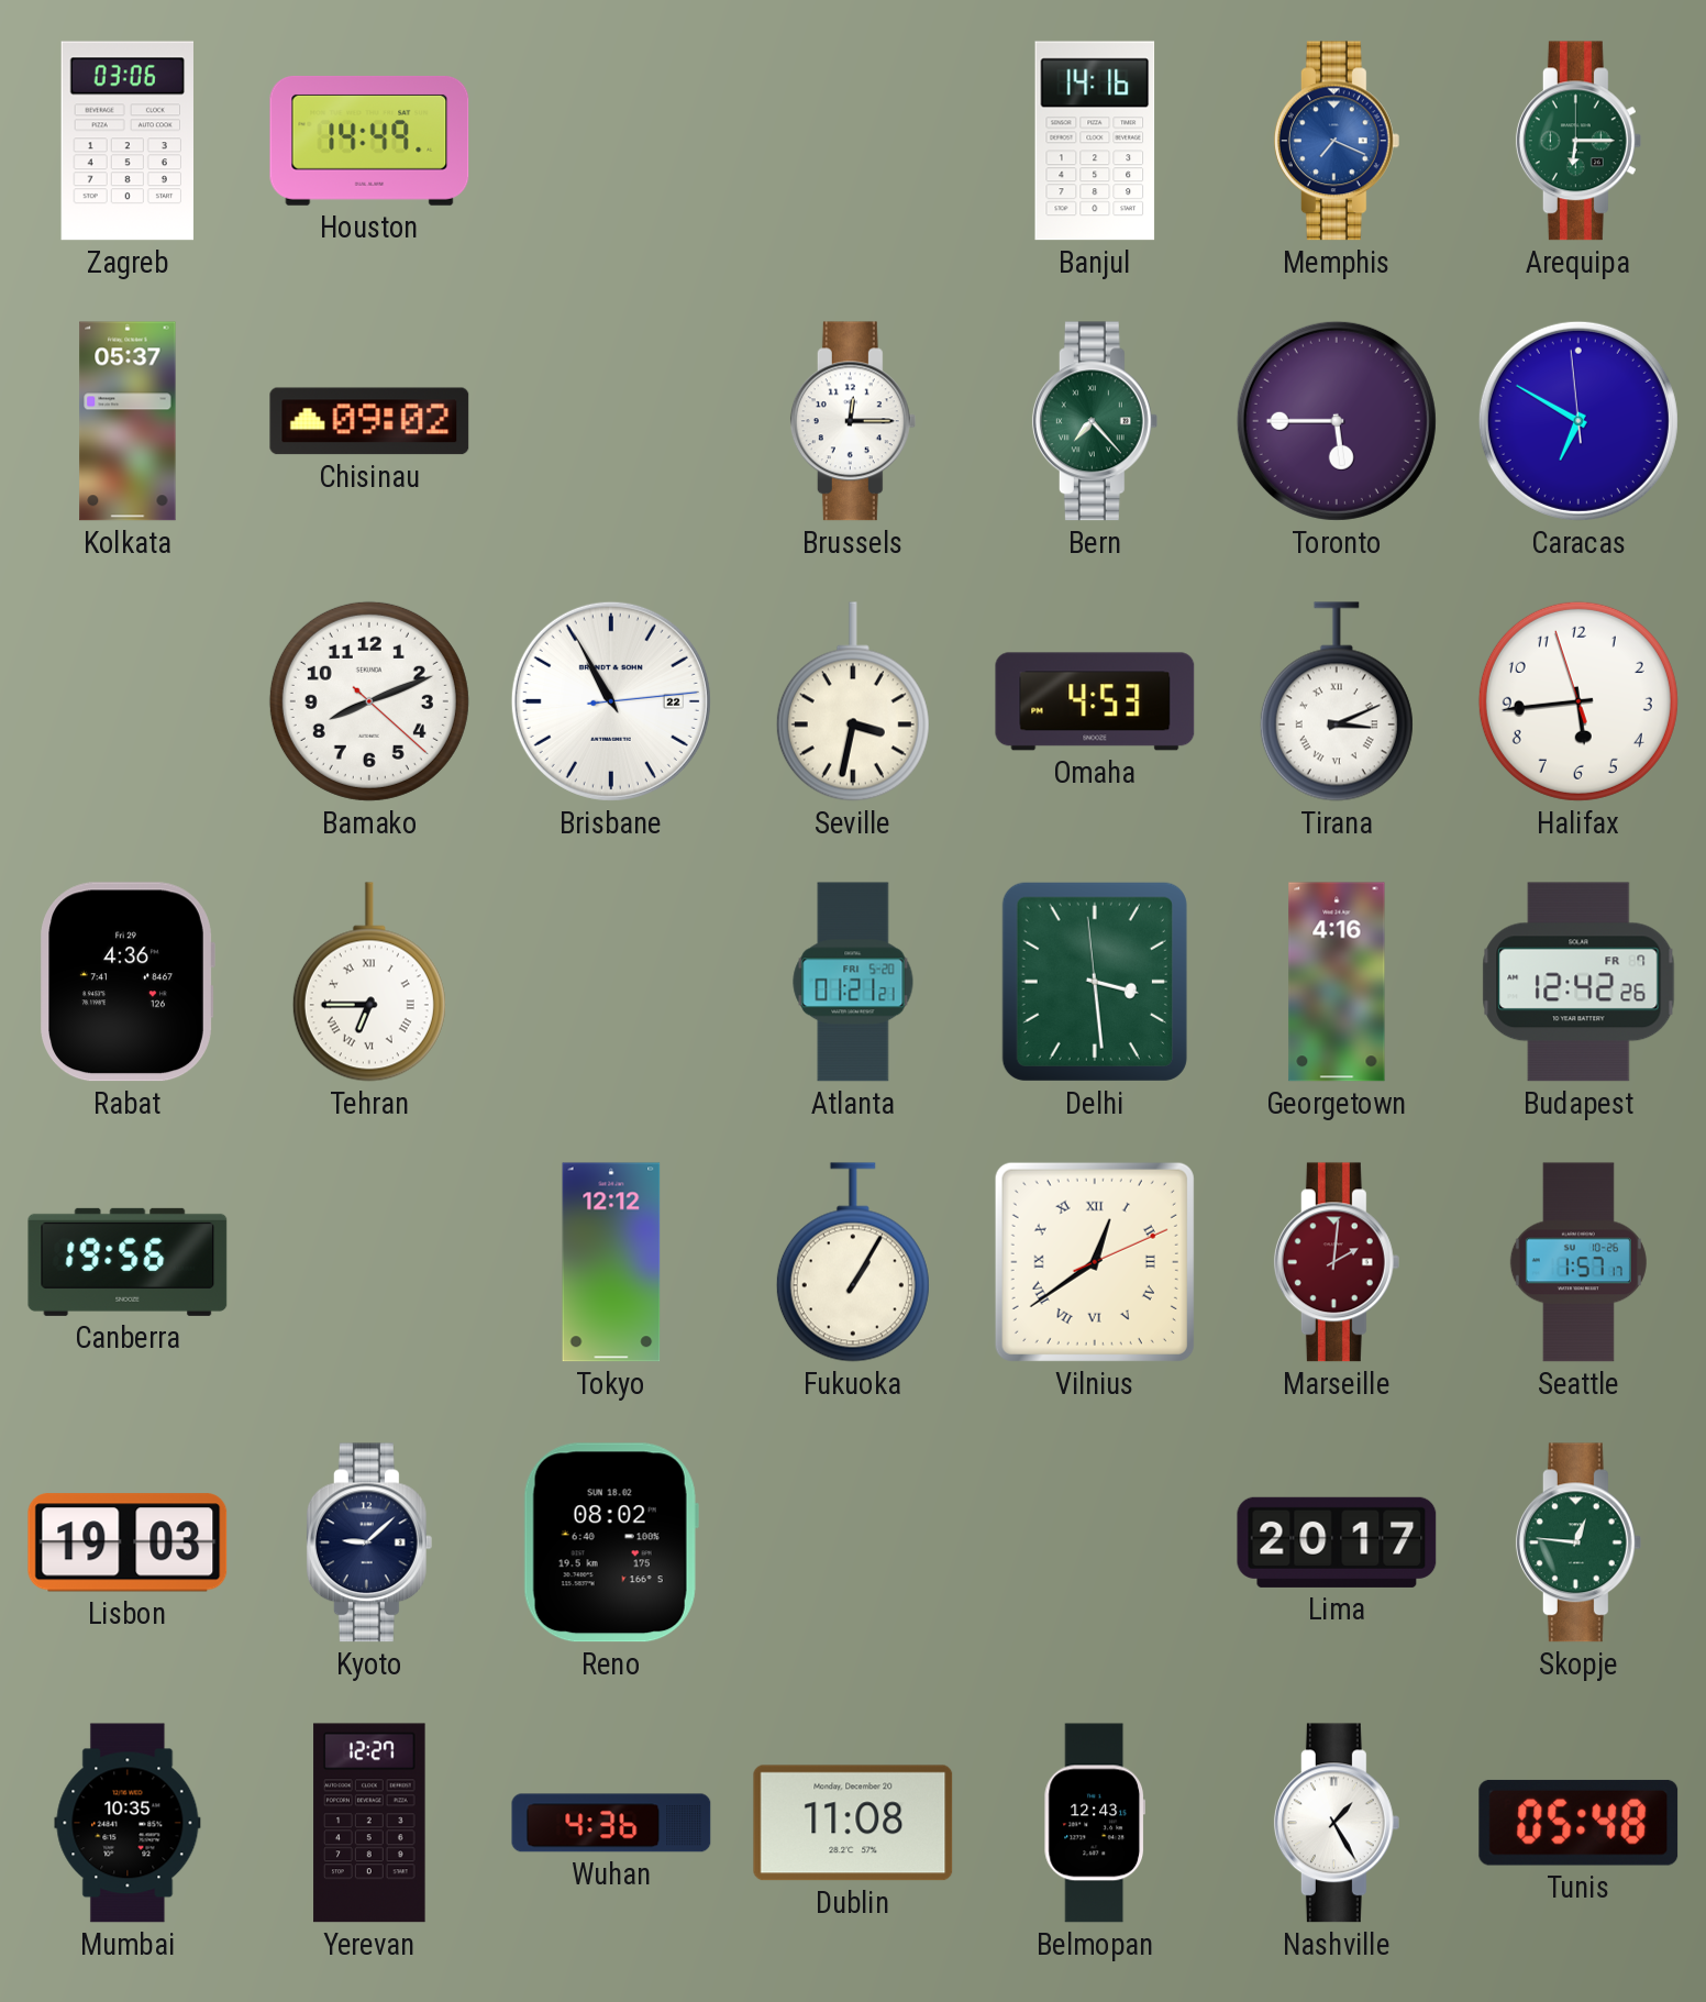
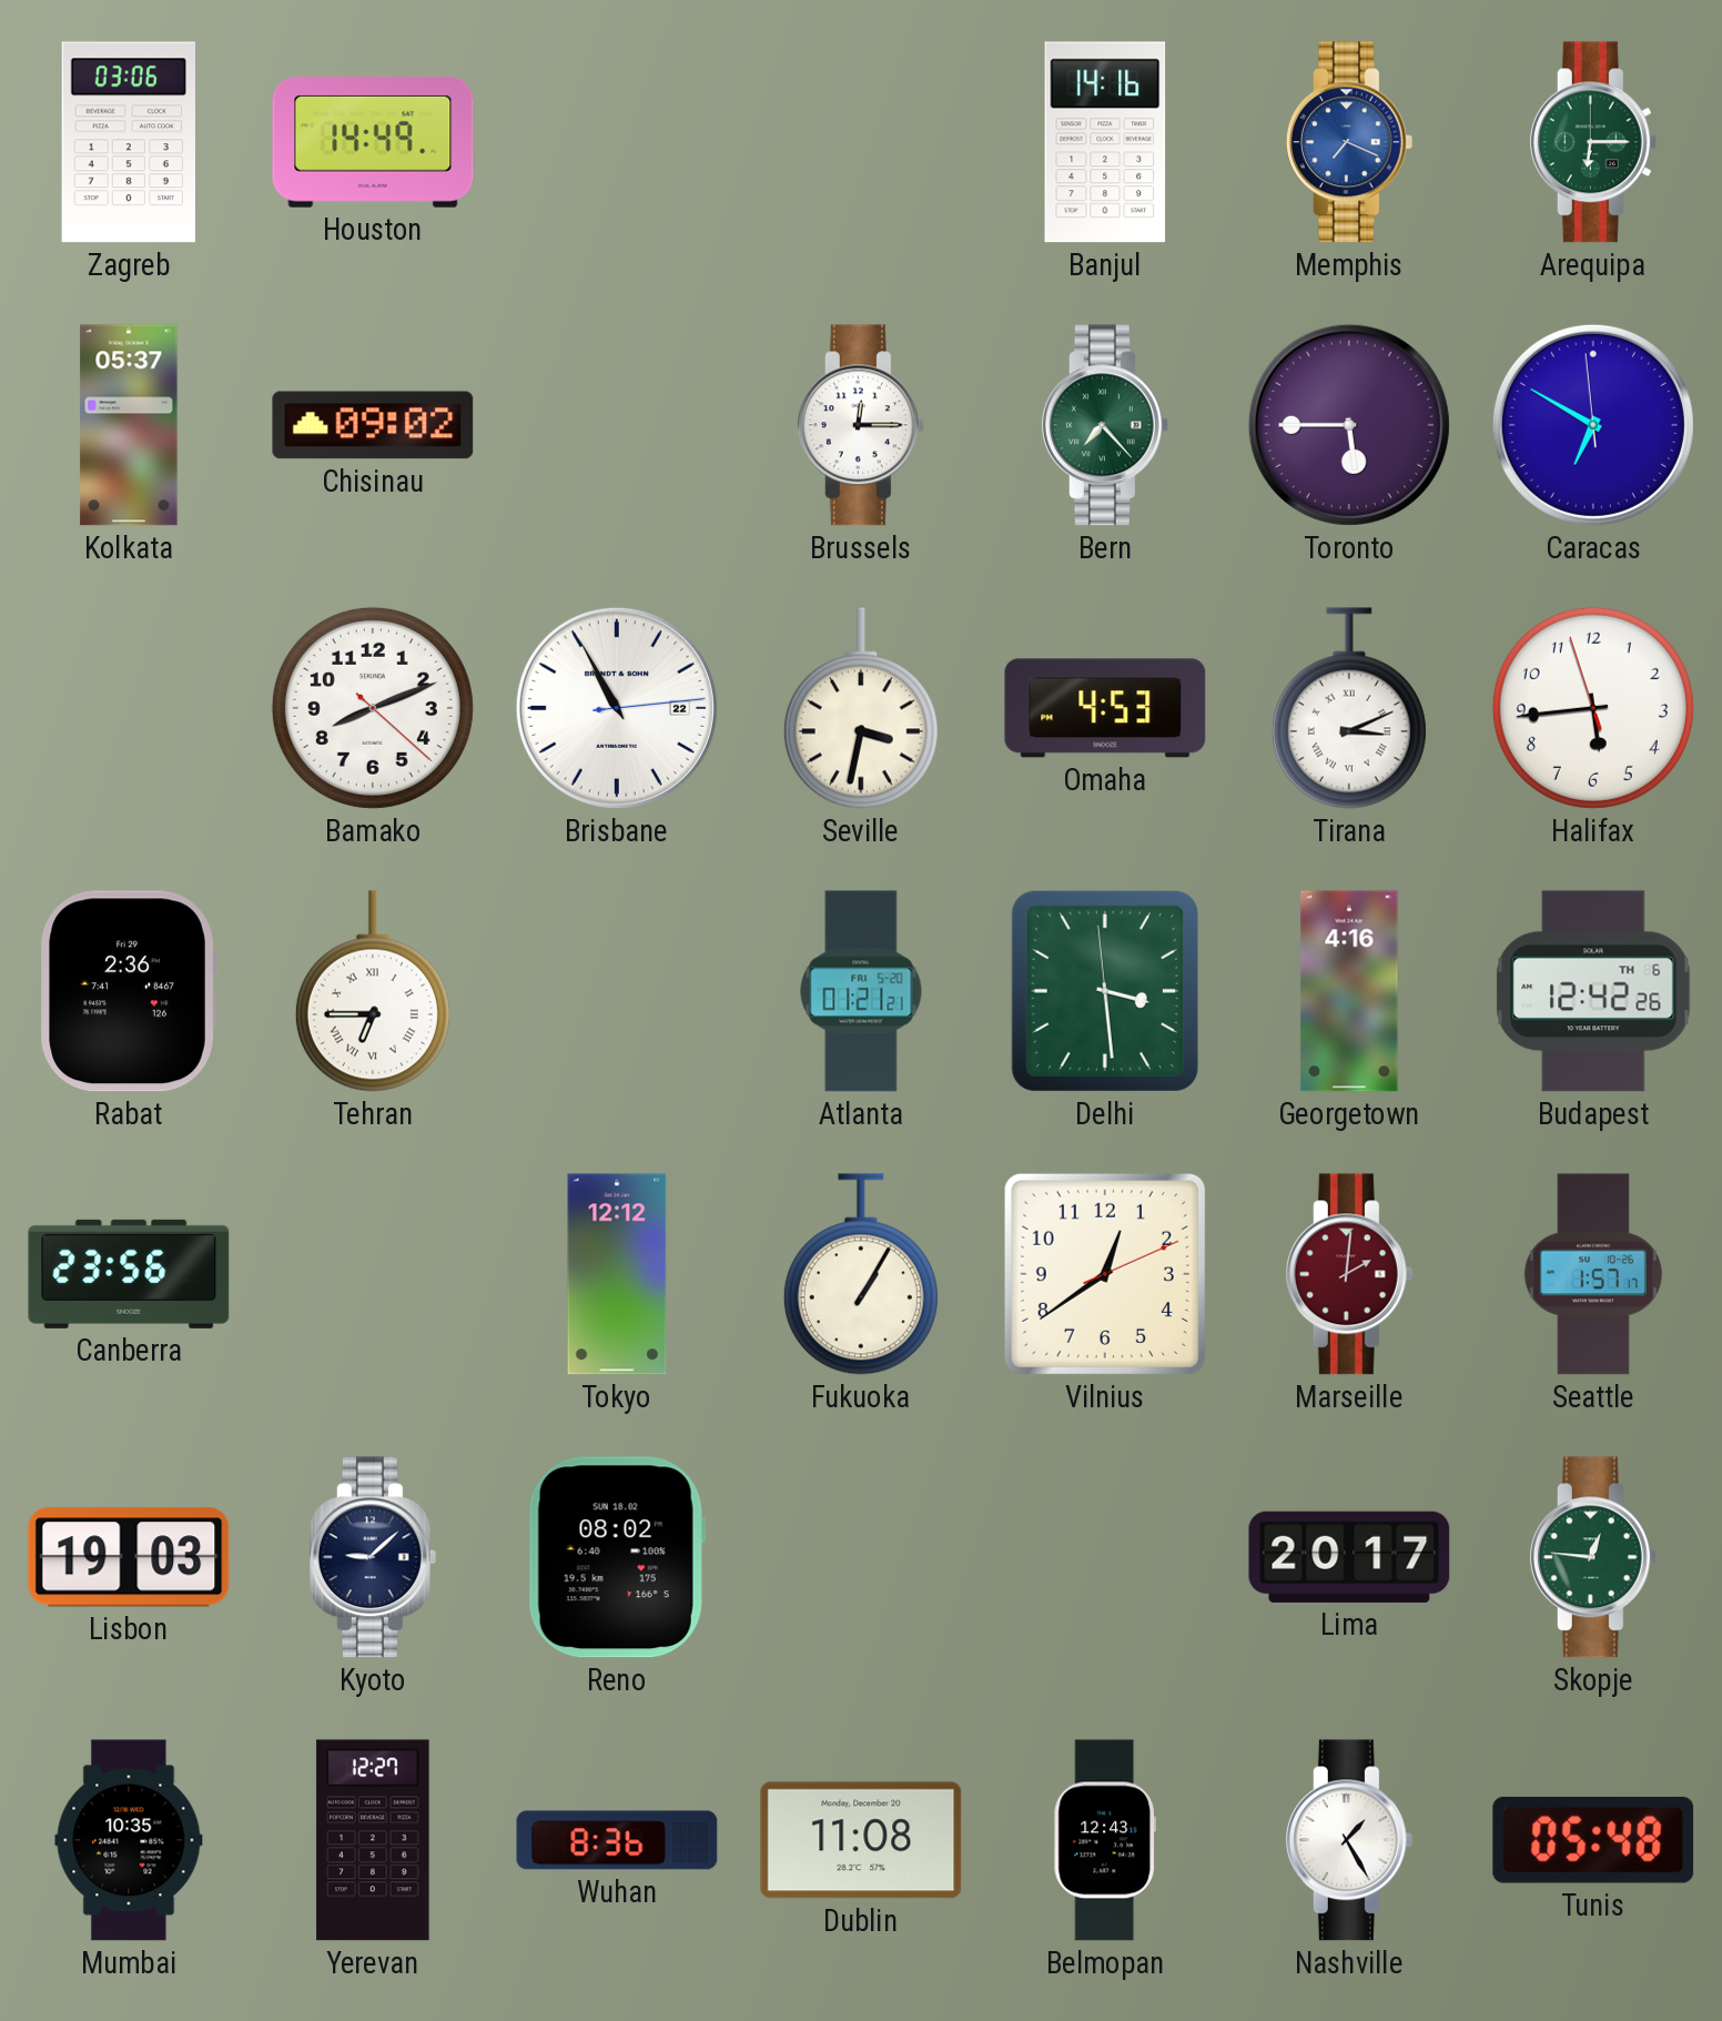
Rabat: 4:36 -> 2:36
Budapest date: FR 7 -> TH 6
Canberra: 19:56 -> 23:56
Vilnius numerals: Roman -> Arabic
Wuhan: 4:36 -> 8:36
